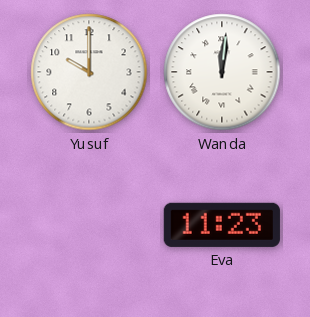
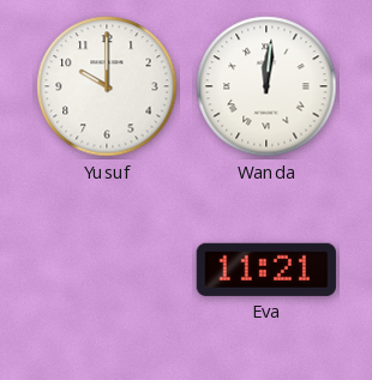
Eva: 11:23 -> 11:21
